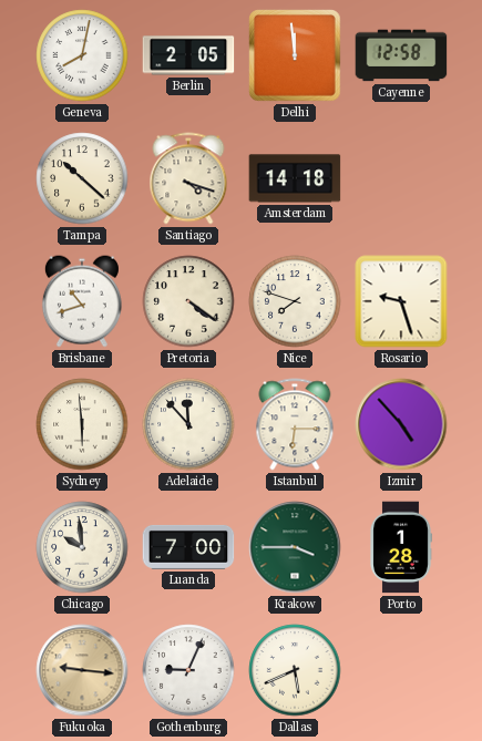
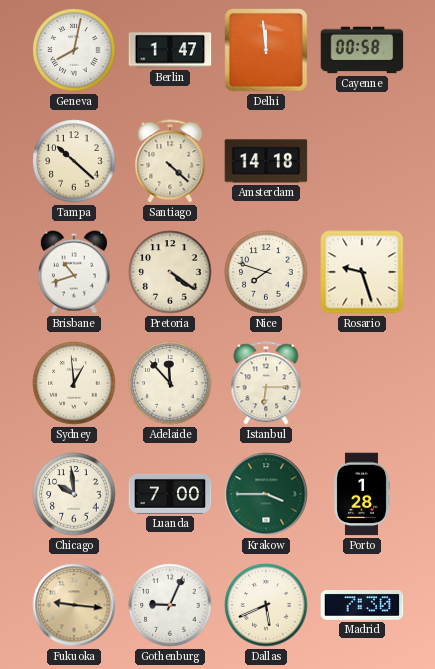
Berlin: 2:05 -> 1:47
Cayenne: 12:58 -> 00:58
Santiago: 4:18 -> 4:22
Sydney: 5:59 -> 12:59
Izmir: 4:53 -> none
Madrid: none -> 7:30
